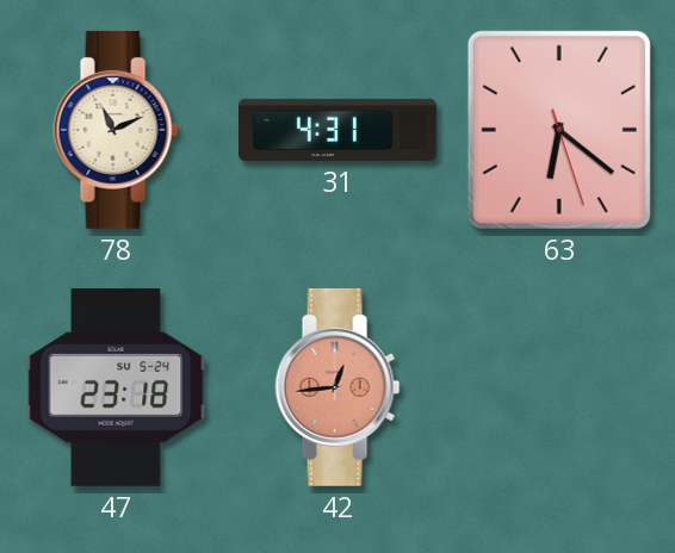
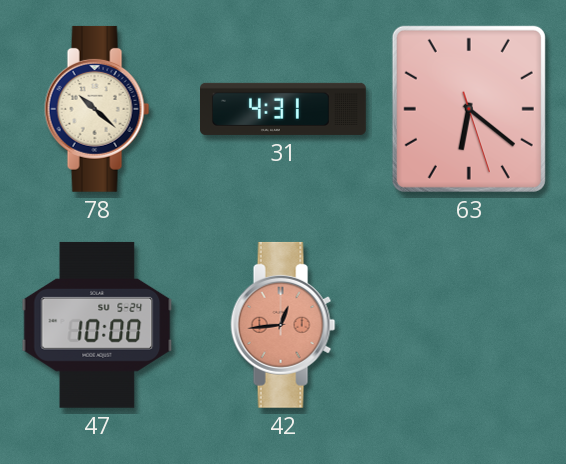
78: 11:11 -> 10:22
47: 23:18 -> 10:00
